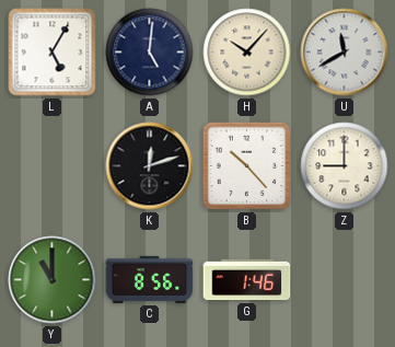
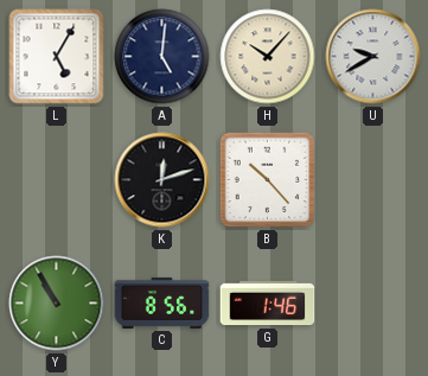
U: 11:40 -> 9:40
Z: 9:00 -> none
Y: 11:00 -> 10:55
